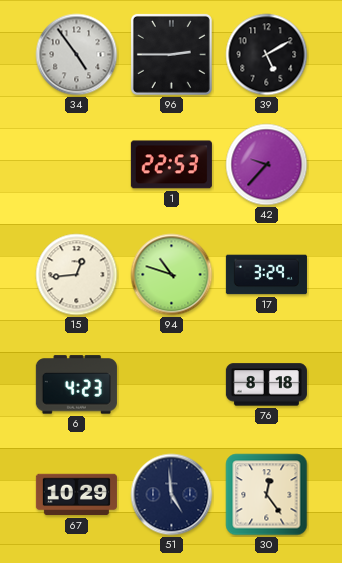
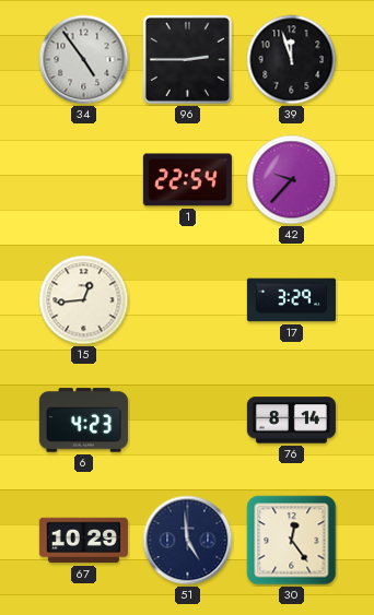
39: 5:10 -> 11:57
1: 22:53 -> 22:54
94: 10:48 -> none
76: 8:18 -> 8:14
